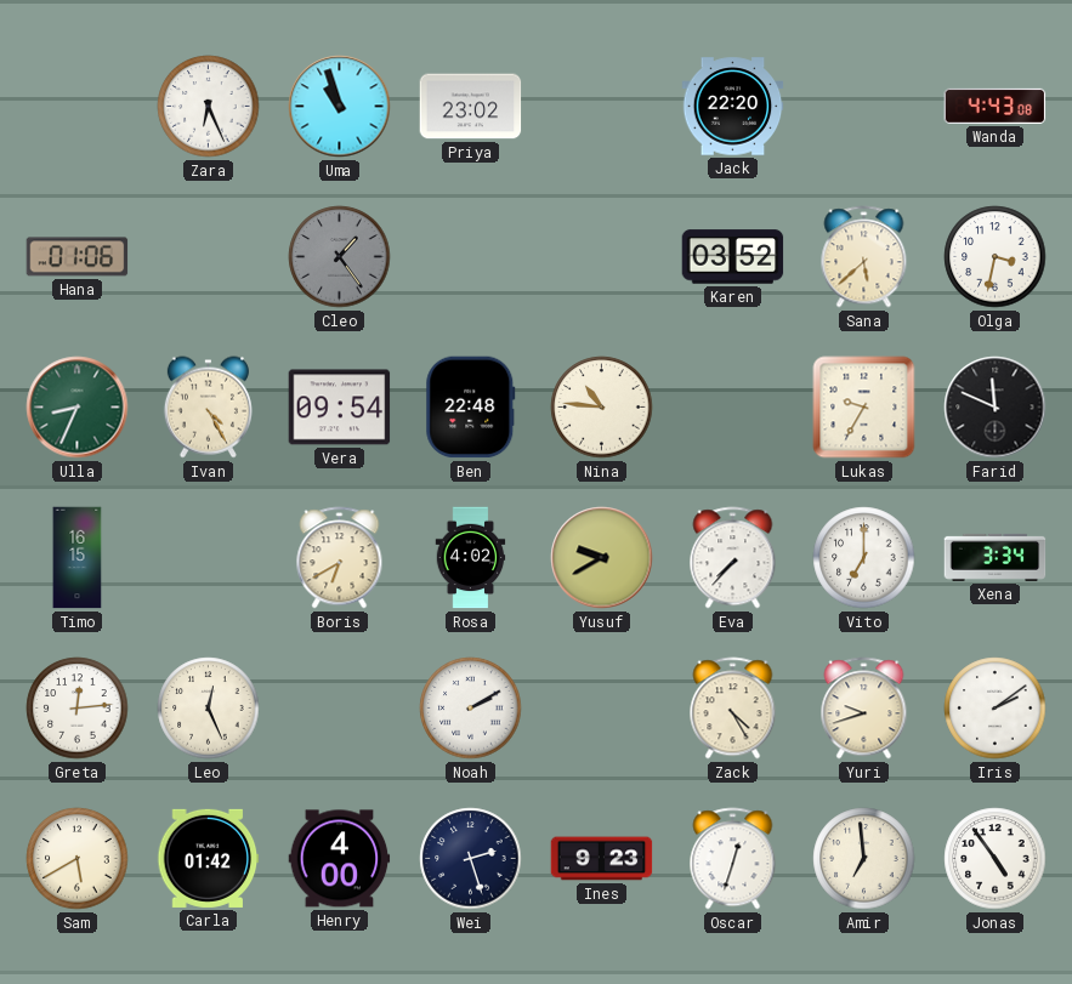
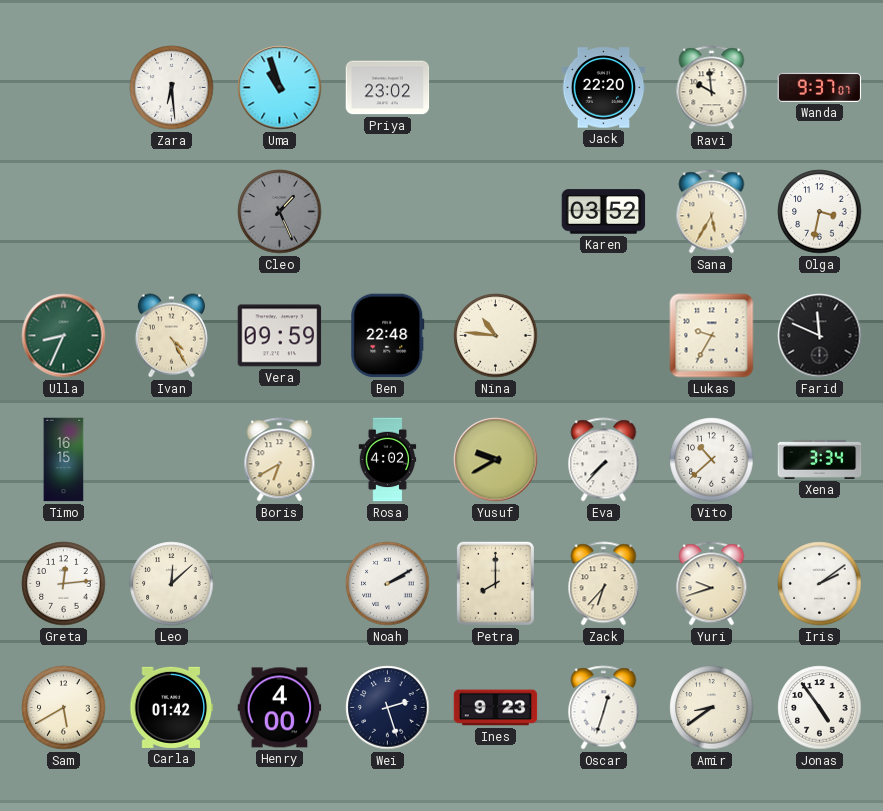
Zara: 6:26 -> 6:29
Ravi: none -> 9:59
Wanda: 4:43 -> 9:37
Hana: 01:06 -> none
Cleo: 1:24 -> 1:26
Sana: 5:38 -> 5:35
Vera: 09:54 -> 09:59
Vito: 7:00 -> 10:38
Leo: 12:26 -> 12:08
Petra: none -> 8:00
Zack: 4:25 -> 6:37
Amir: 6:59 -> 8:39
